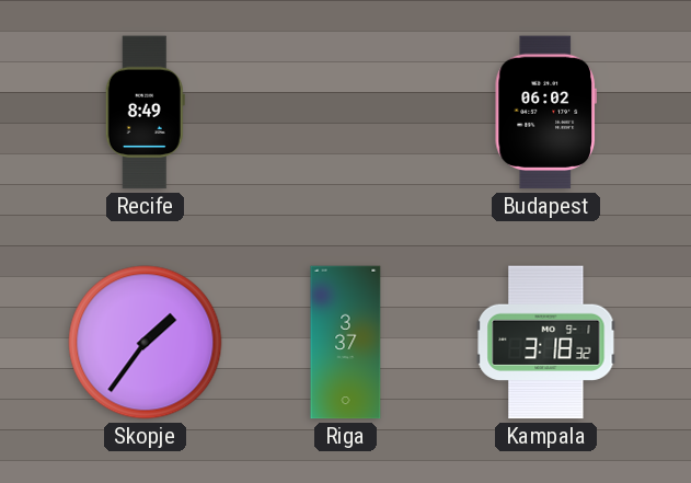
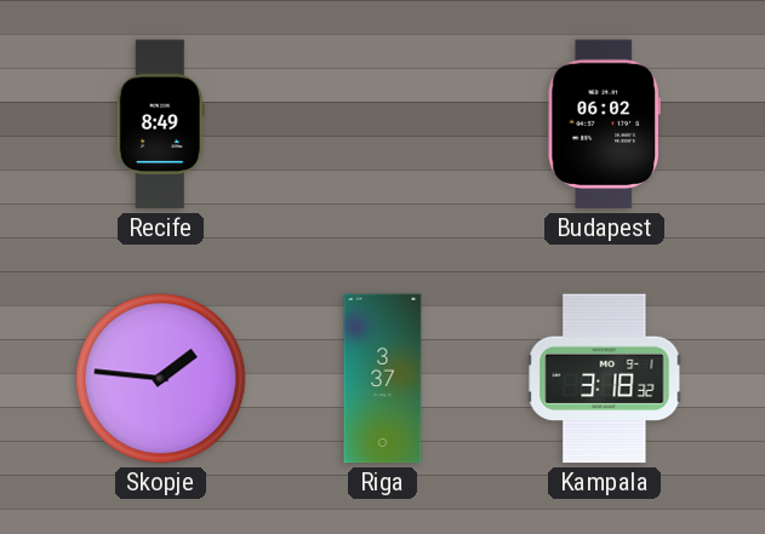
Skopje: 1:36 -> 1:46
